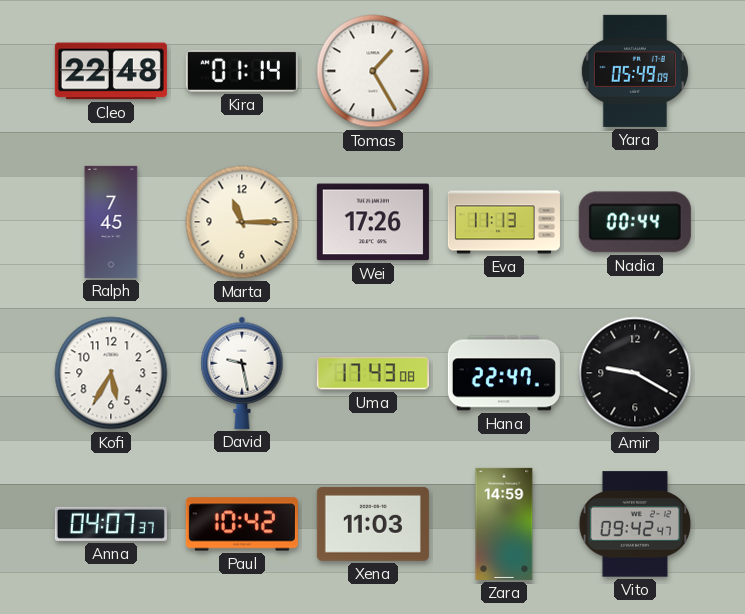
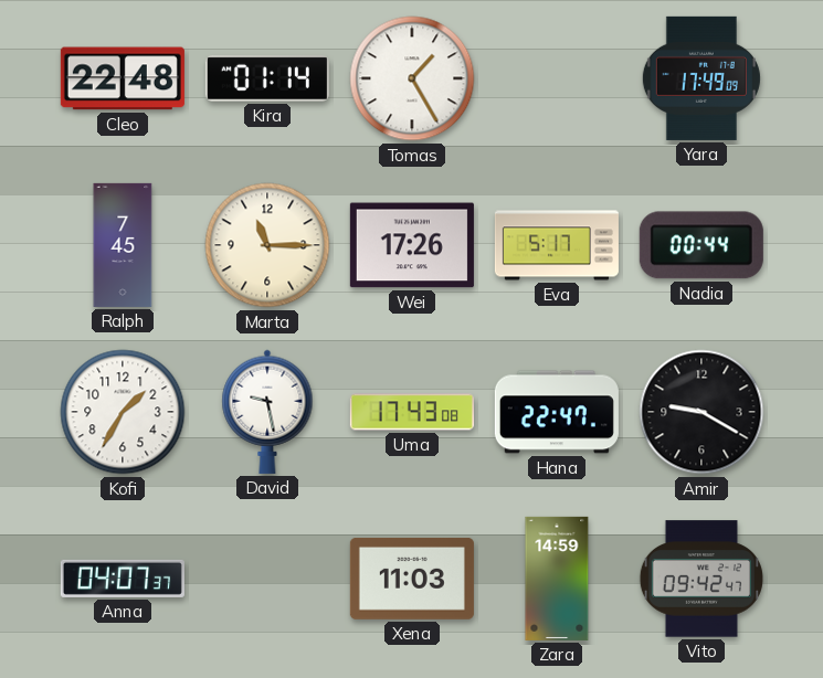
Yara: 05:49 -> 17:49
Eva: 11:13 -> 5:17
Kofi: 5:35 -> 1:35
Paul: 10:42 -> none
